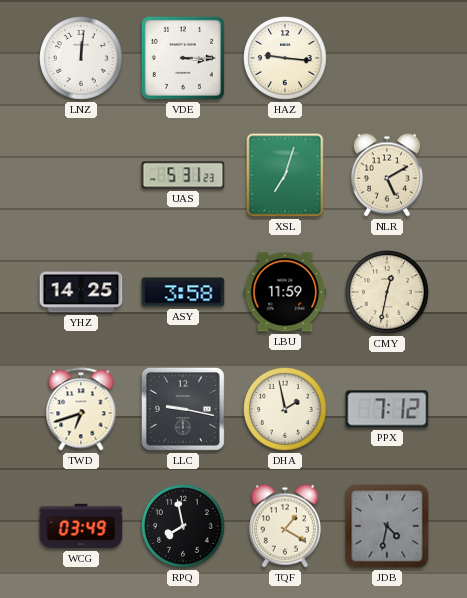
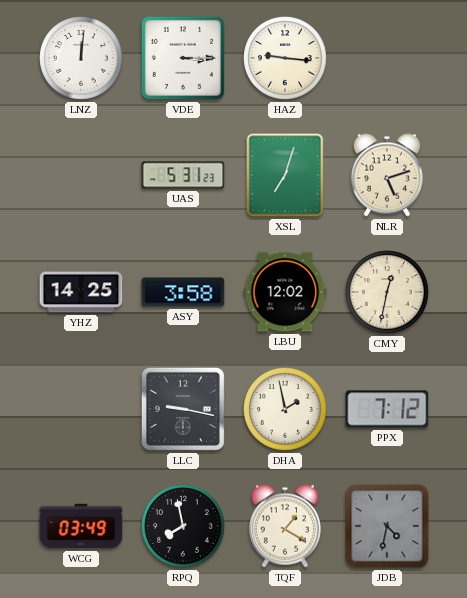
NLR: 5:10 -> 5:12
LBU: 11:59 -> 12:02
TWD: 6:42 -> none
